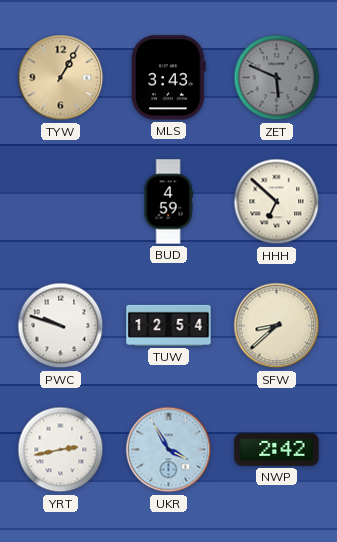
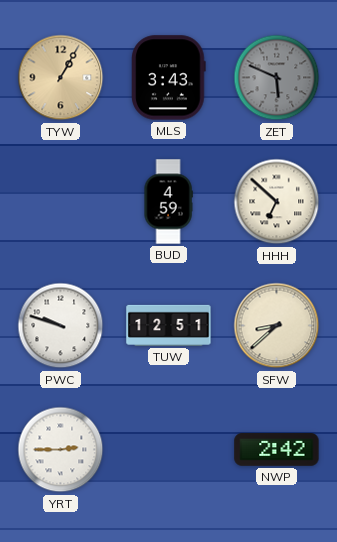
TUW: 12:54 -> 12:51
YRT: 2:43 -> 2:45
UKR: 3:55 -> none
